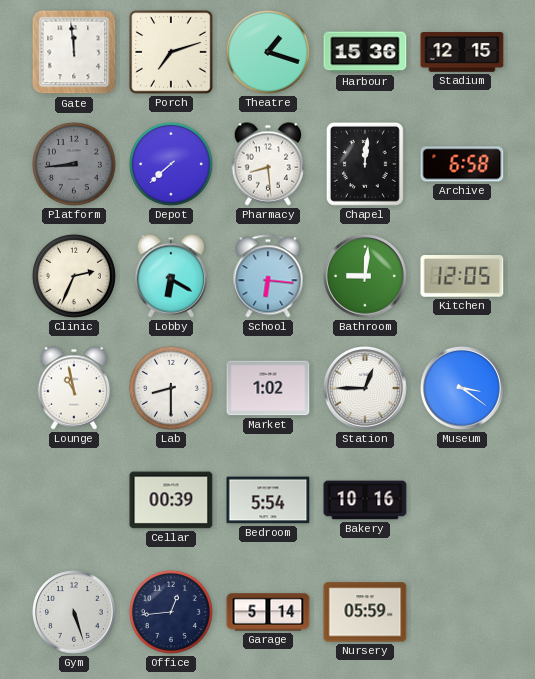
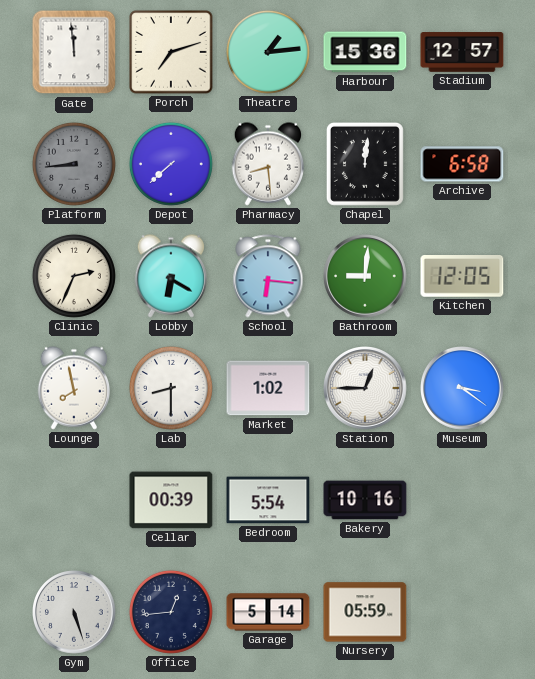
Theatre: 1:18 -> 1:14
Stadium: 12:15 -> 12:57
Lounge: 10:58 -> 7:58
